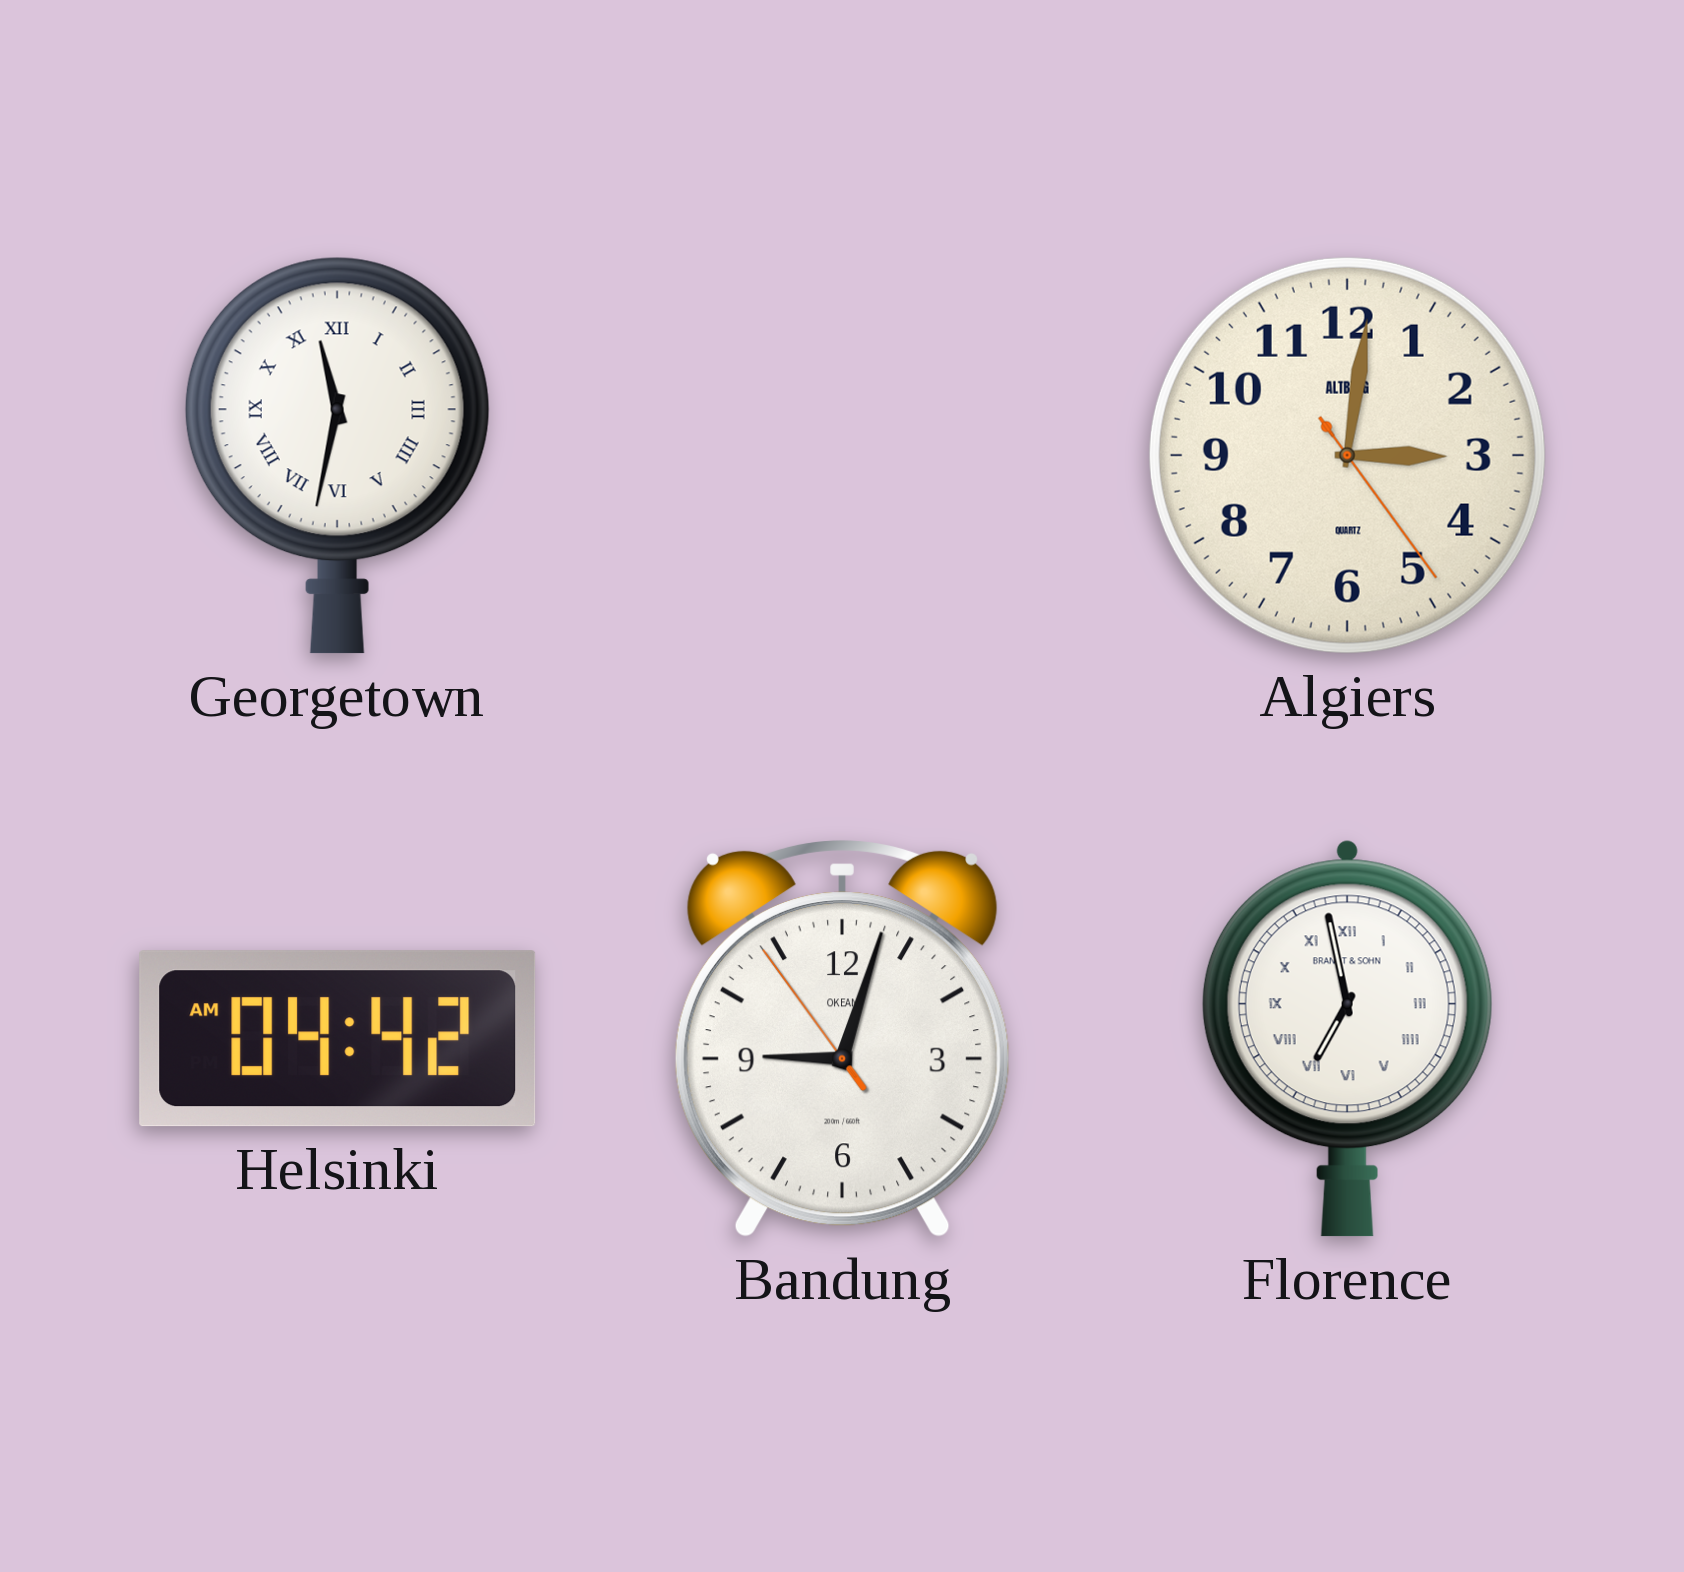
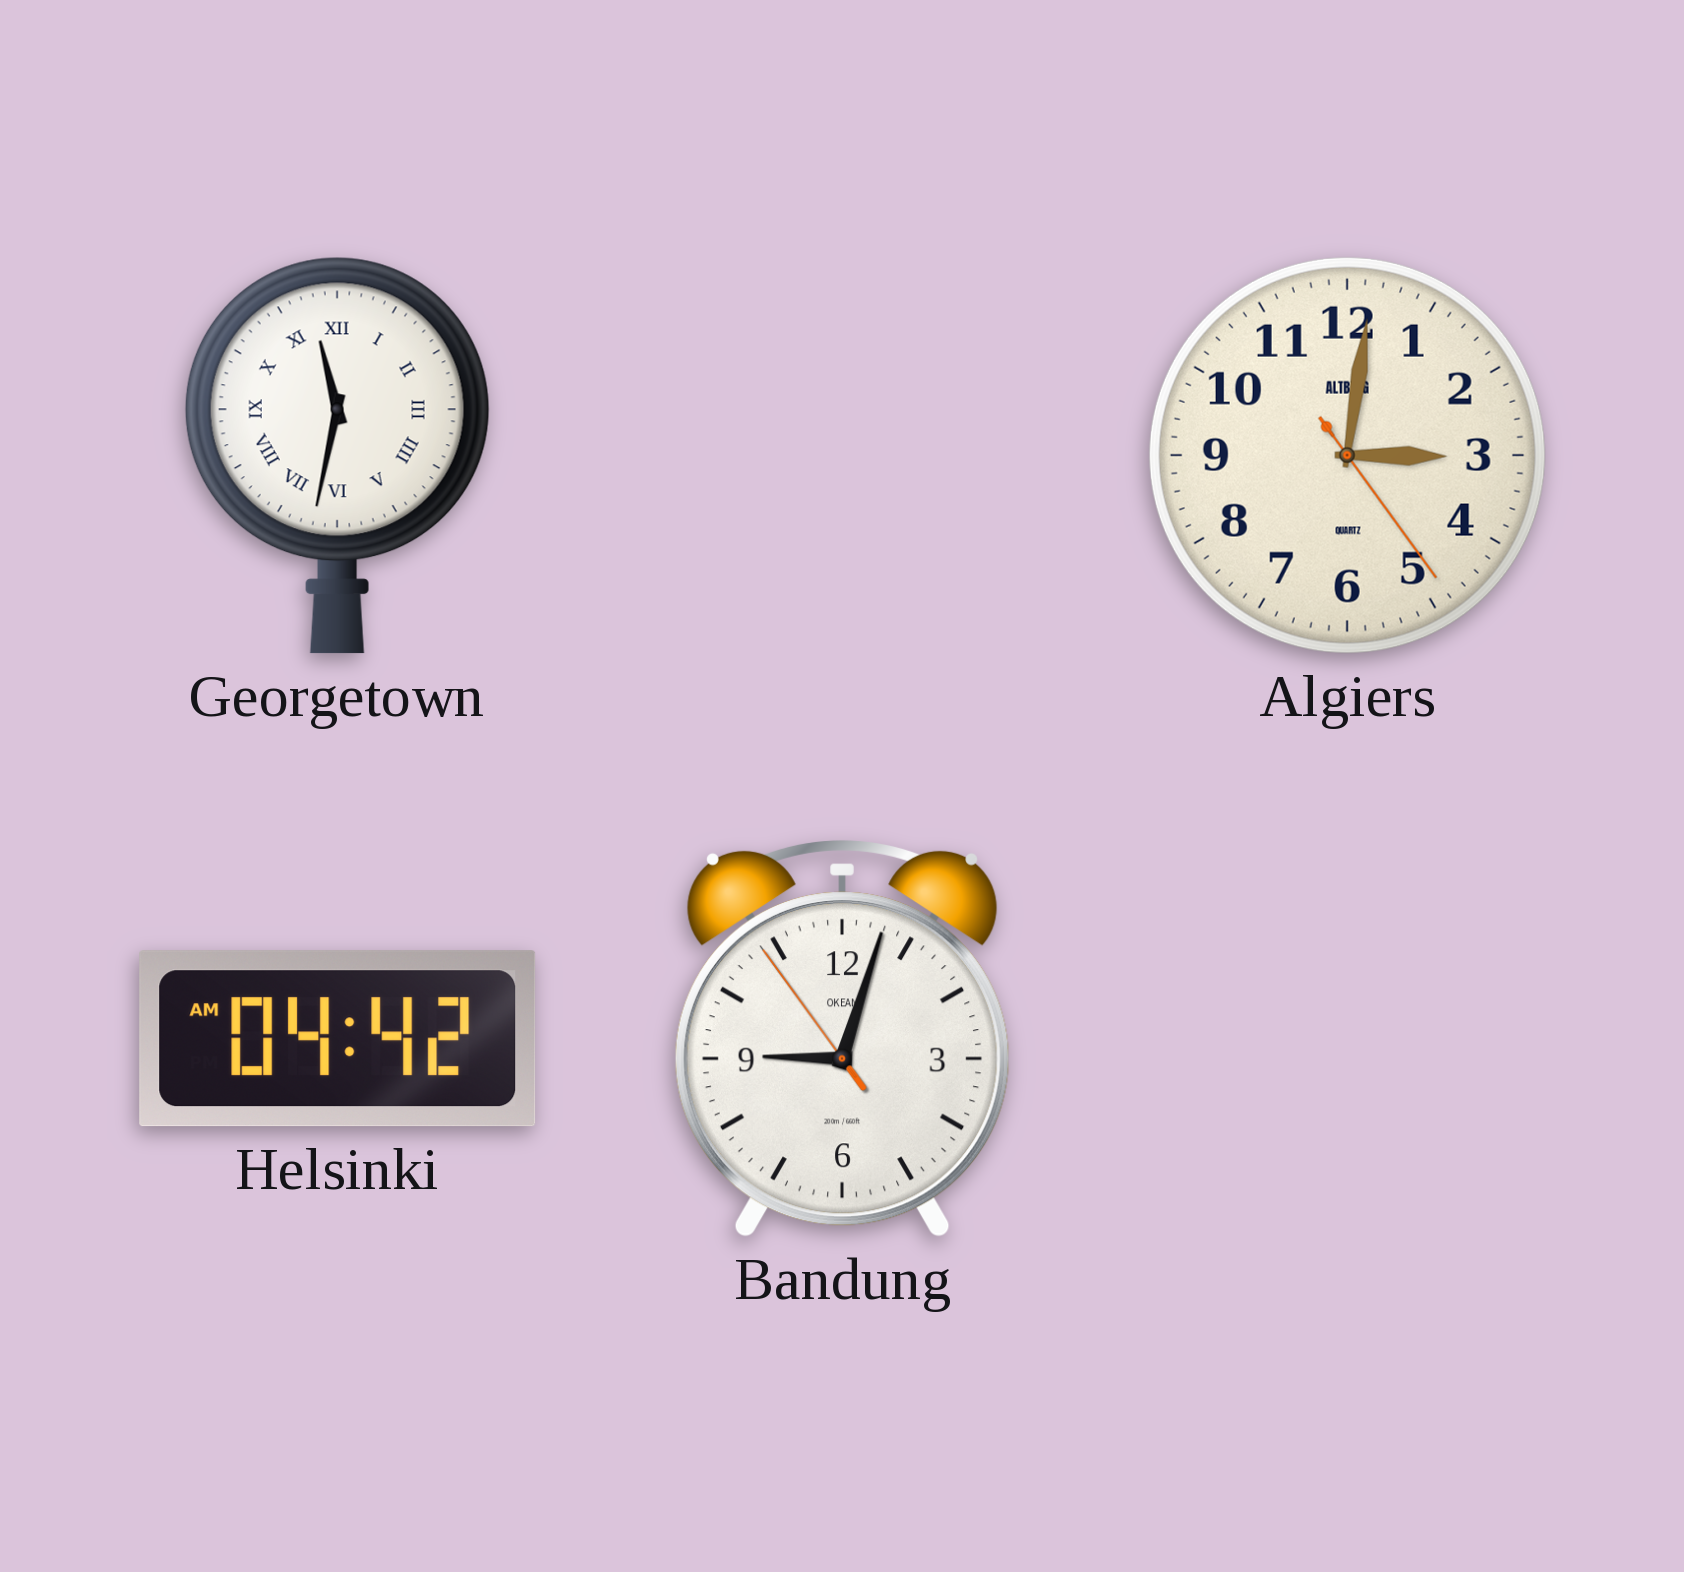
Florence: 6:58 -> none
